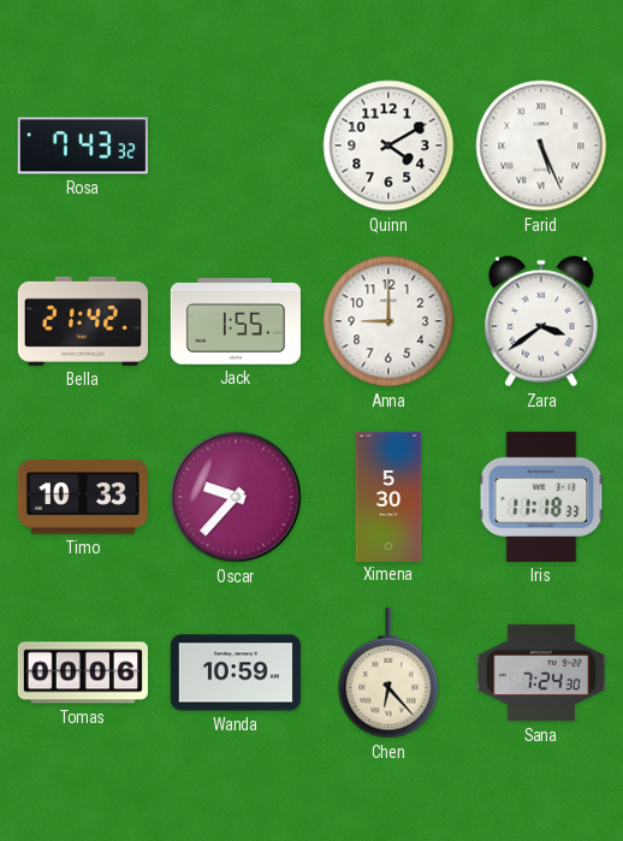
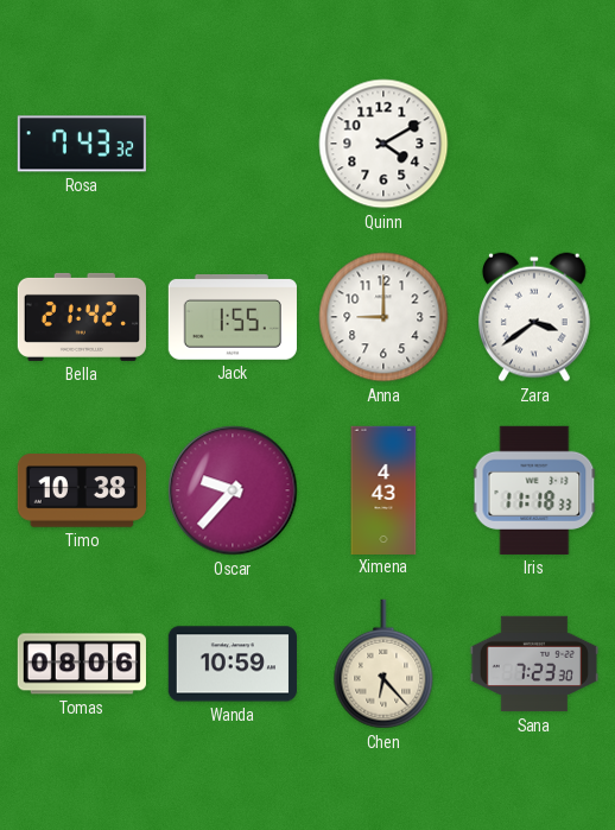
Farid: 5:26 -> none
Timo: 10:33 -> 10:38
Ximena: 5:30 -> 4:43
Tomas: 00:06 -> 08:06
Sana: 7:24 -> 7:23
